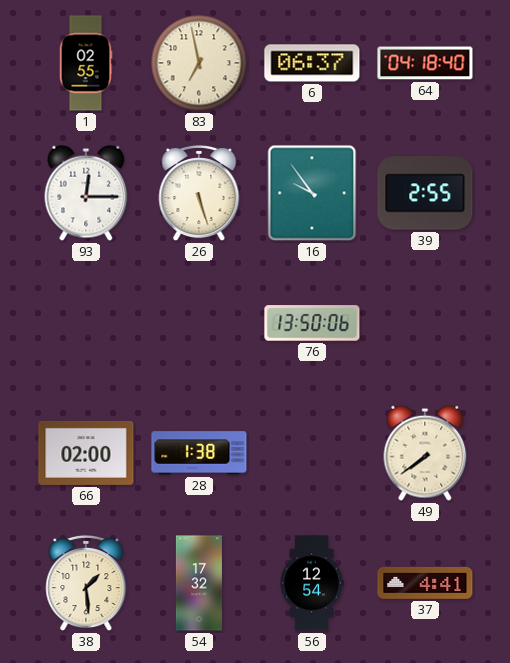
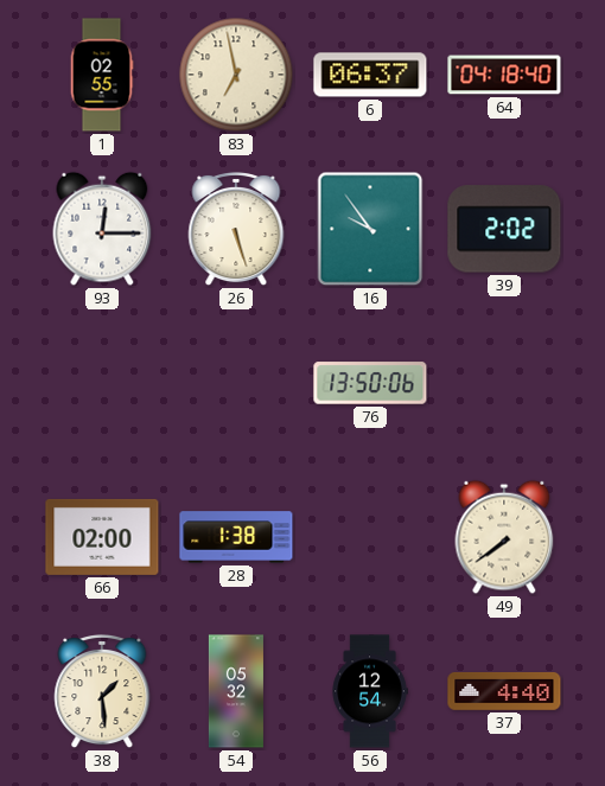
39: 2:55 -> 2:02
54: 17:32 -> 05:32
37: 4:41 -> 4:40
